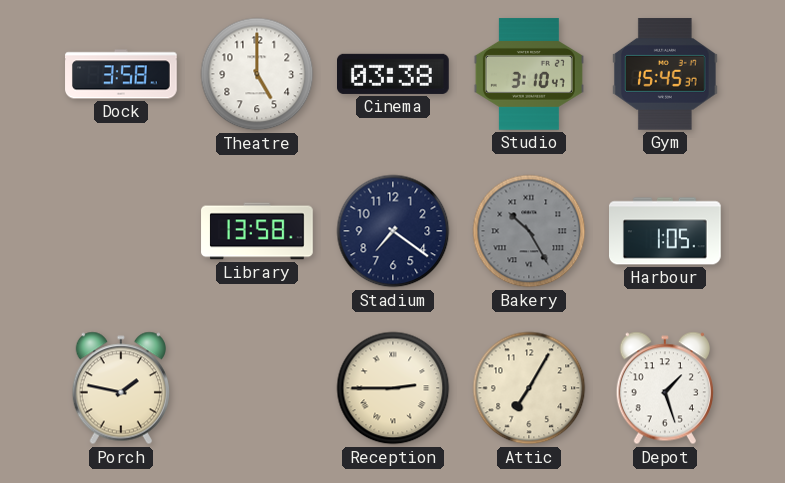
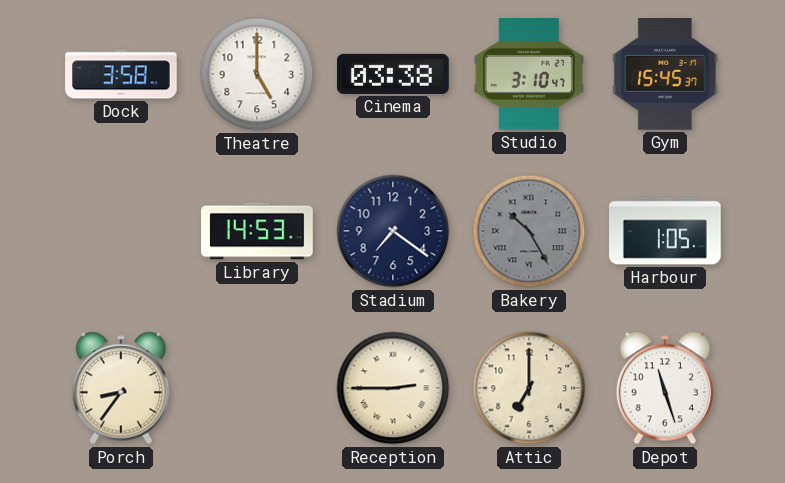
Library: 13:58 -> 14:53
Porch: 1:47 -> 8:36
Attic: 7:05 -> 7:00
Depot: 1:27 -> 11:27
